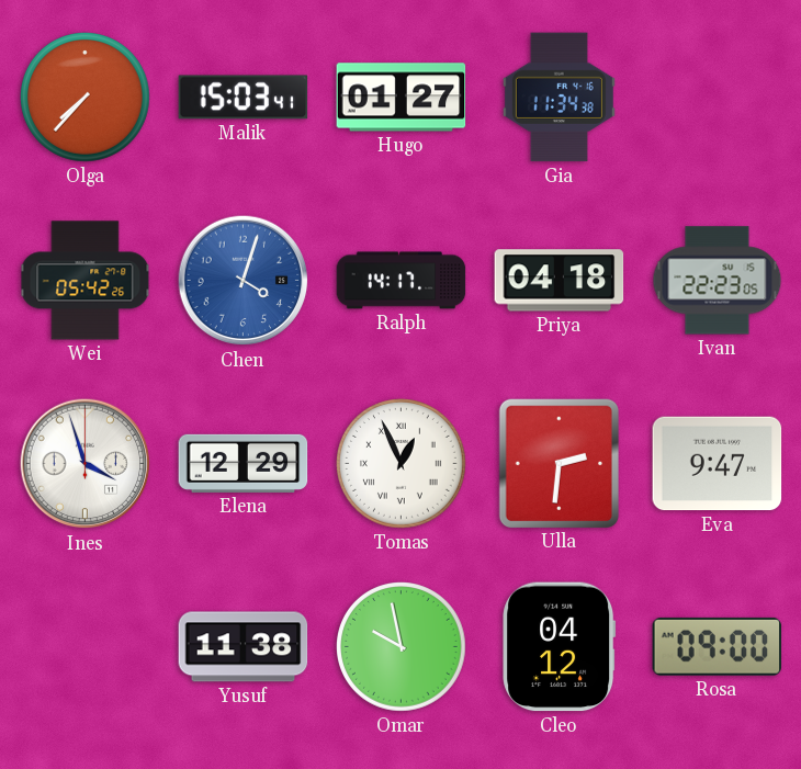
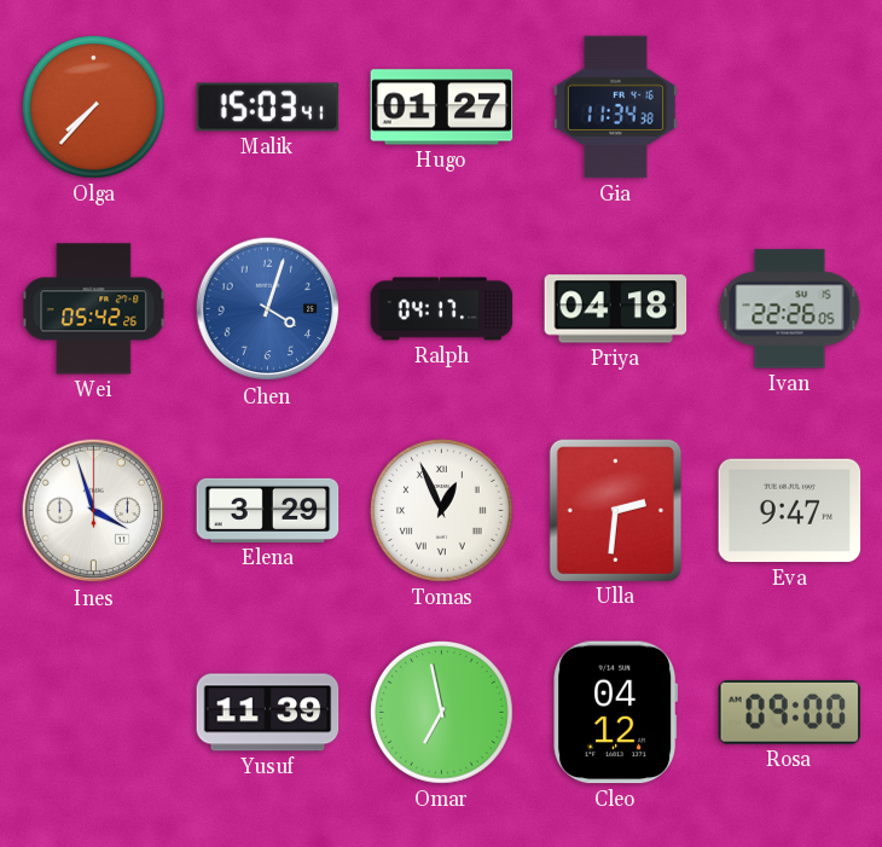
Ralph: 14:17 -> 04:17
Ivan: 22:23 -> 22:26
Elena: 12:29 -> 3:29
Yusuf: 11:38 -> 11:39
Omar: 9:58 -> 6:58
